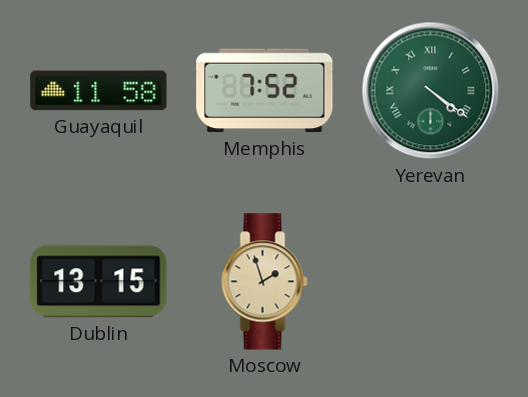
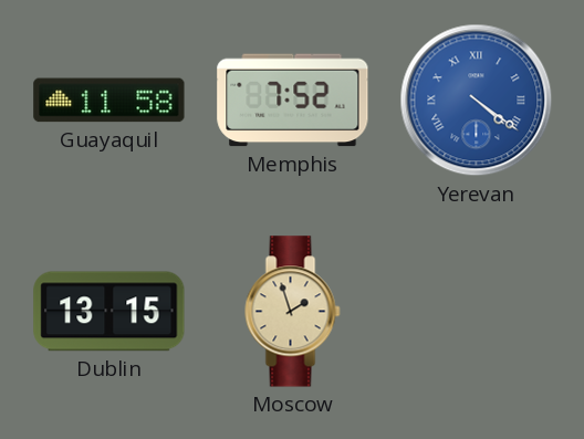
Yerevan dial: green -> blue
